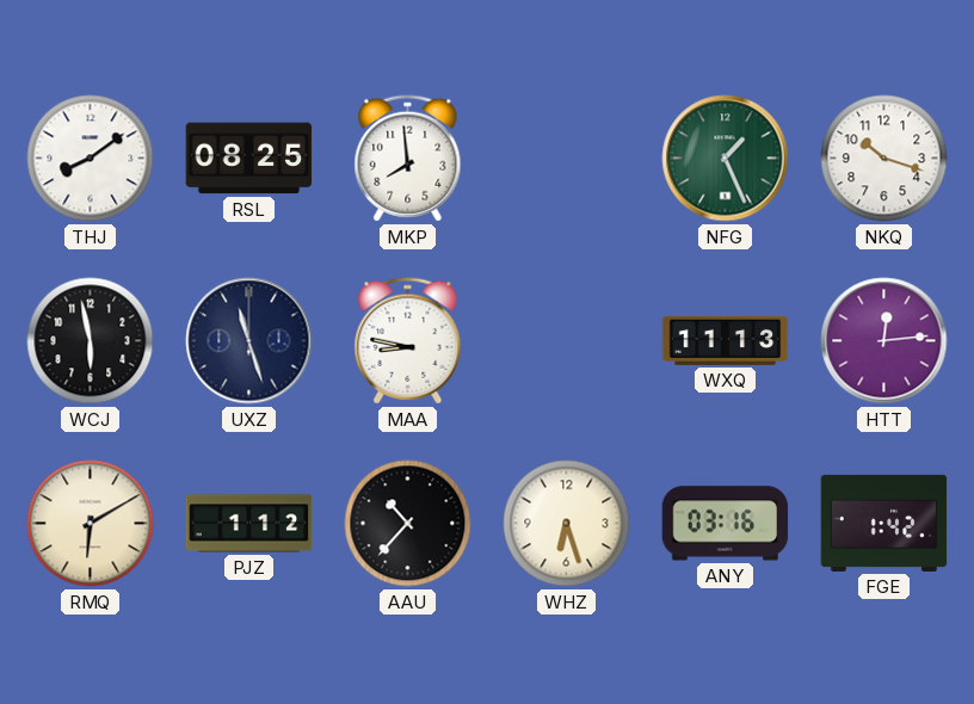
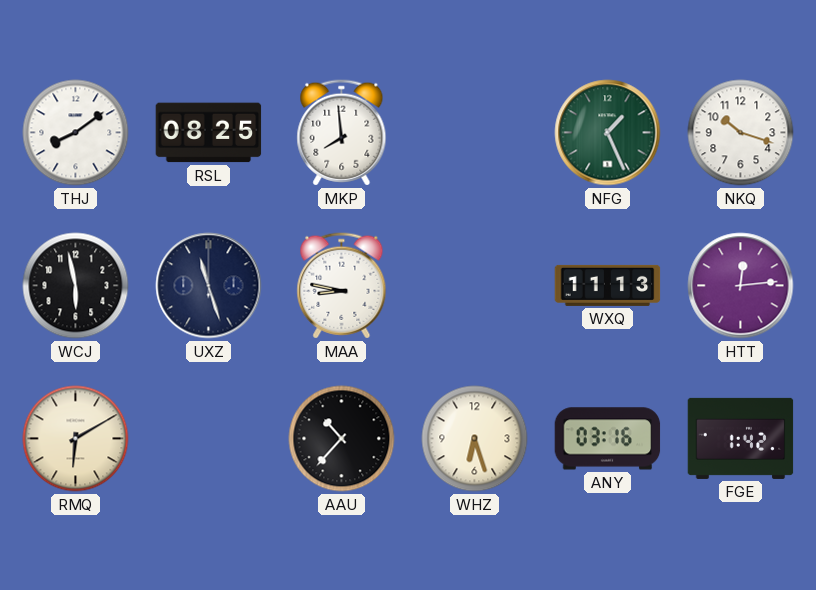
PJZ: 1:12 -> none
